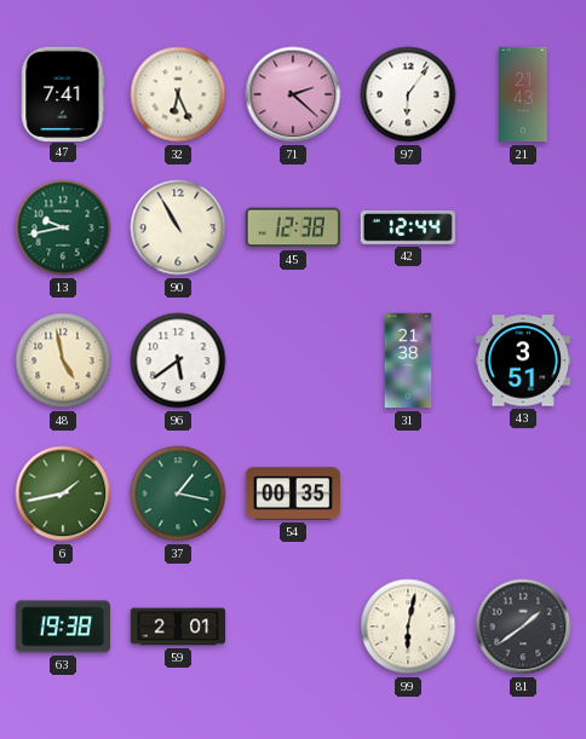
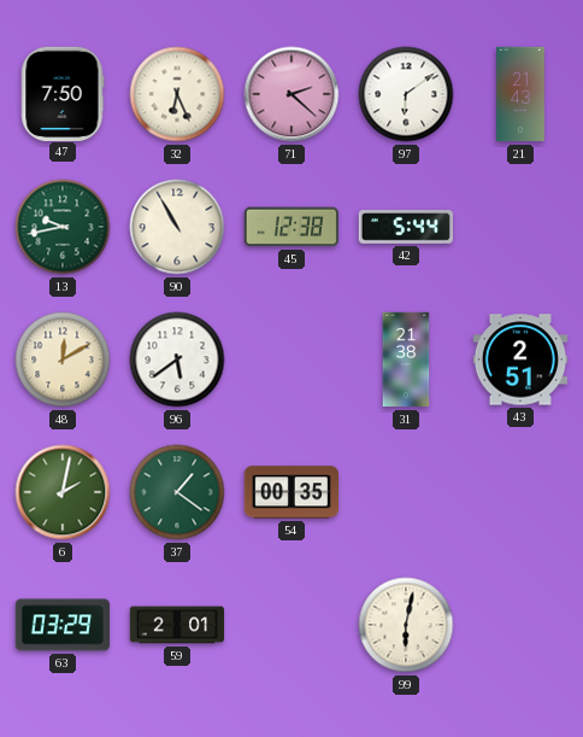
47: 7:41 -> 7:50
97: 6:06 -> 6:09
42: 12:44 -> 5:44
48: 4:58 -> 12:10
43: 3:51 -> 2:51
6: 1:43 -> 2:02
37: 1:17 -> 1:21
63: 19:38 -> 03:29
81: 1:39 -> none
